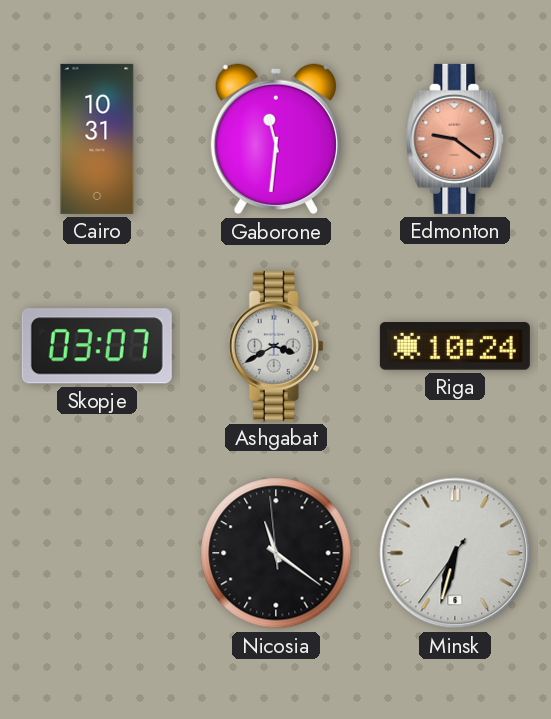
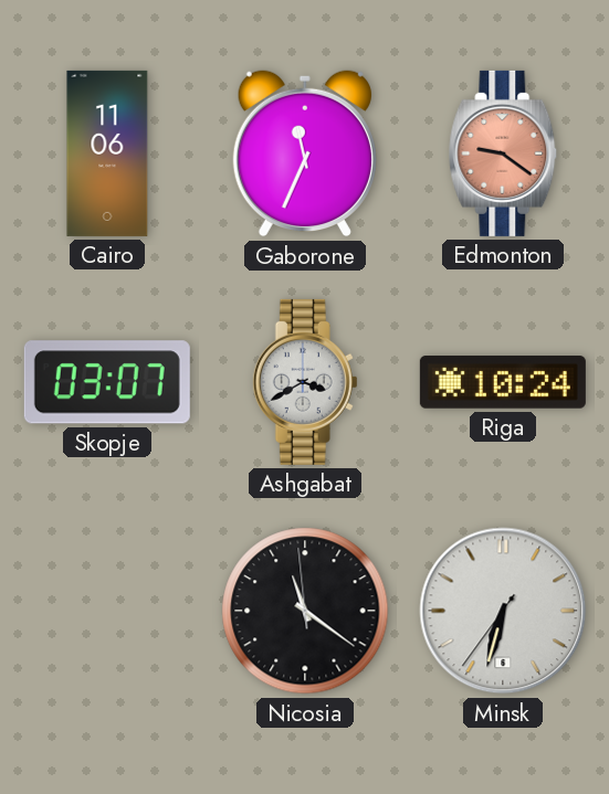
Cairo: 10:31 -> 11:06
Gaborone: 11:31 -> 11:34
